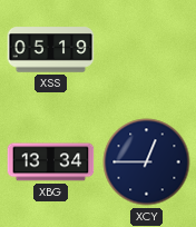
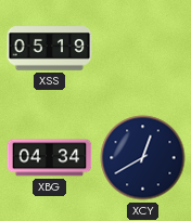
XBG: 13:34 -> 04:34
XCY: 12:45 -> 12:40
